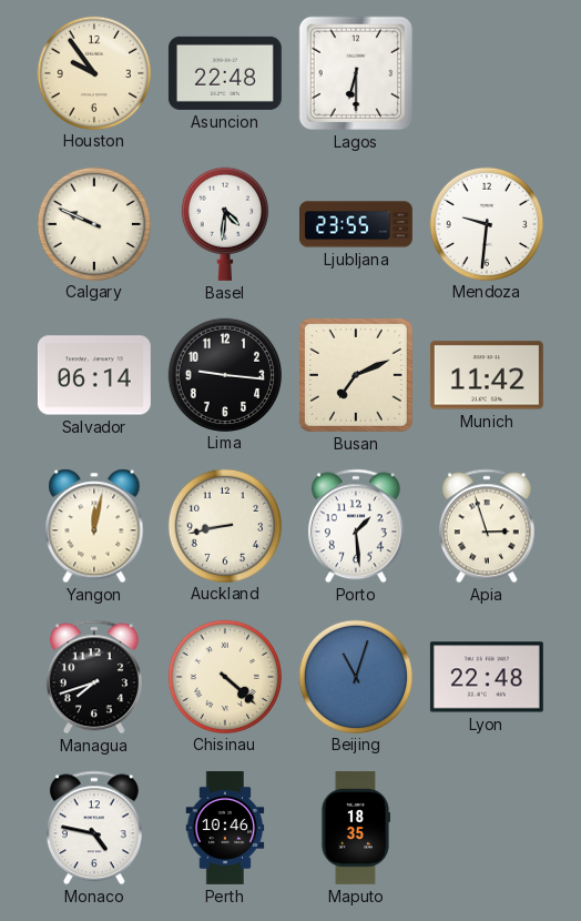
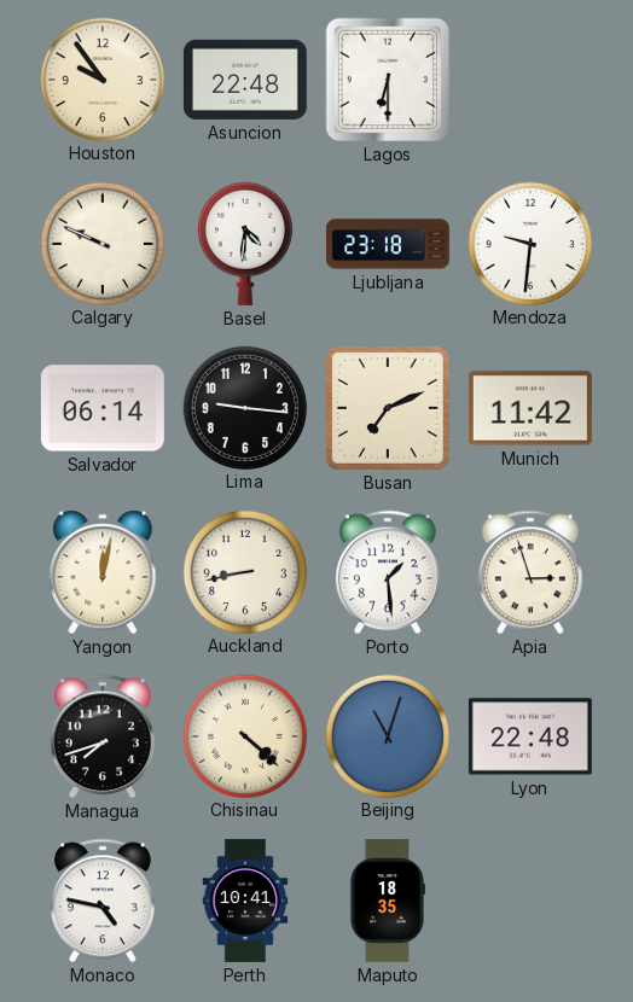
Ljubljana: 23:55 -> 23:18
Perth: 10:46 -> 10:41
